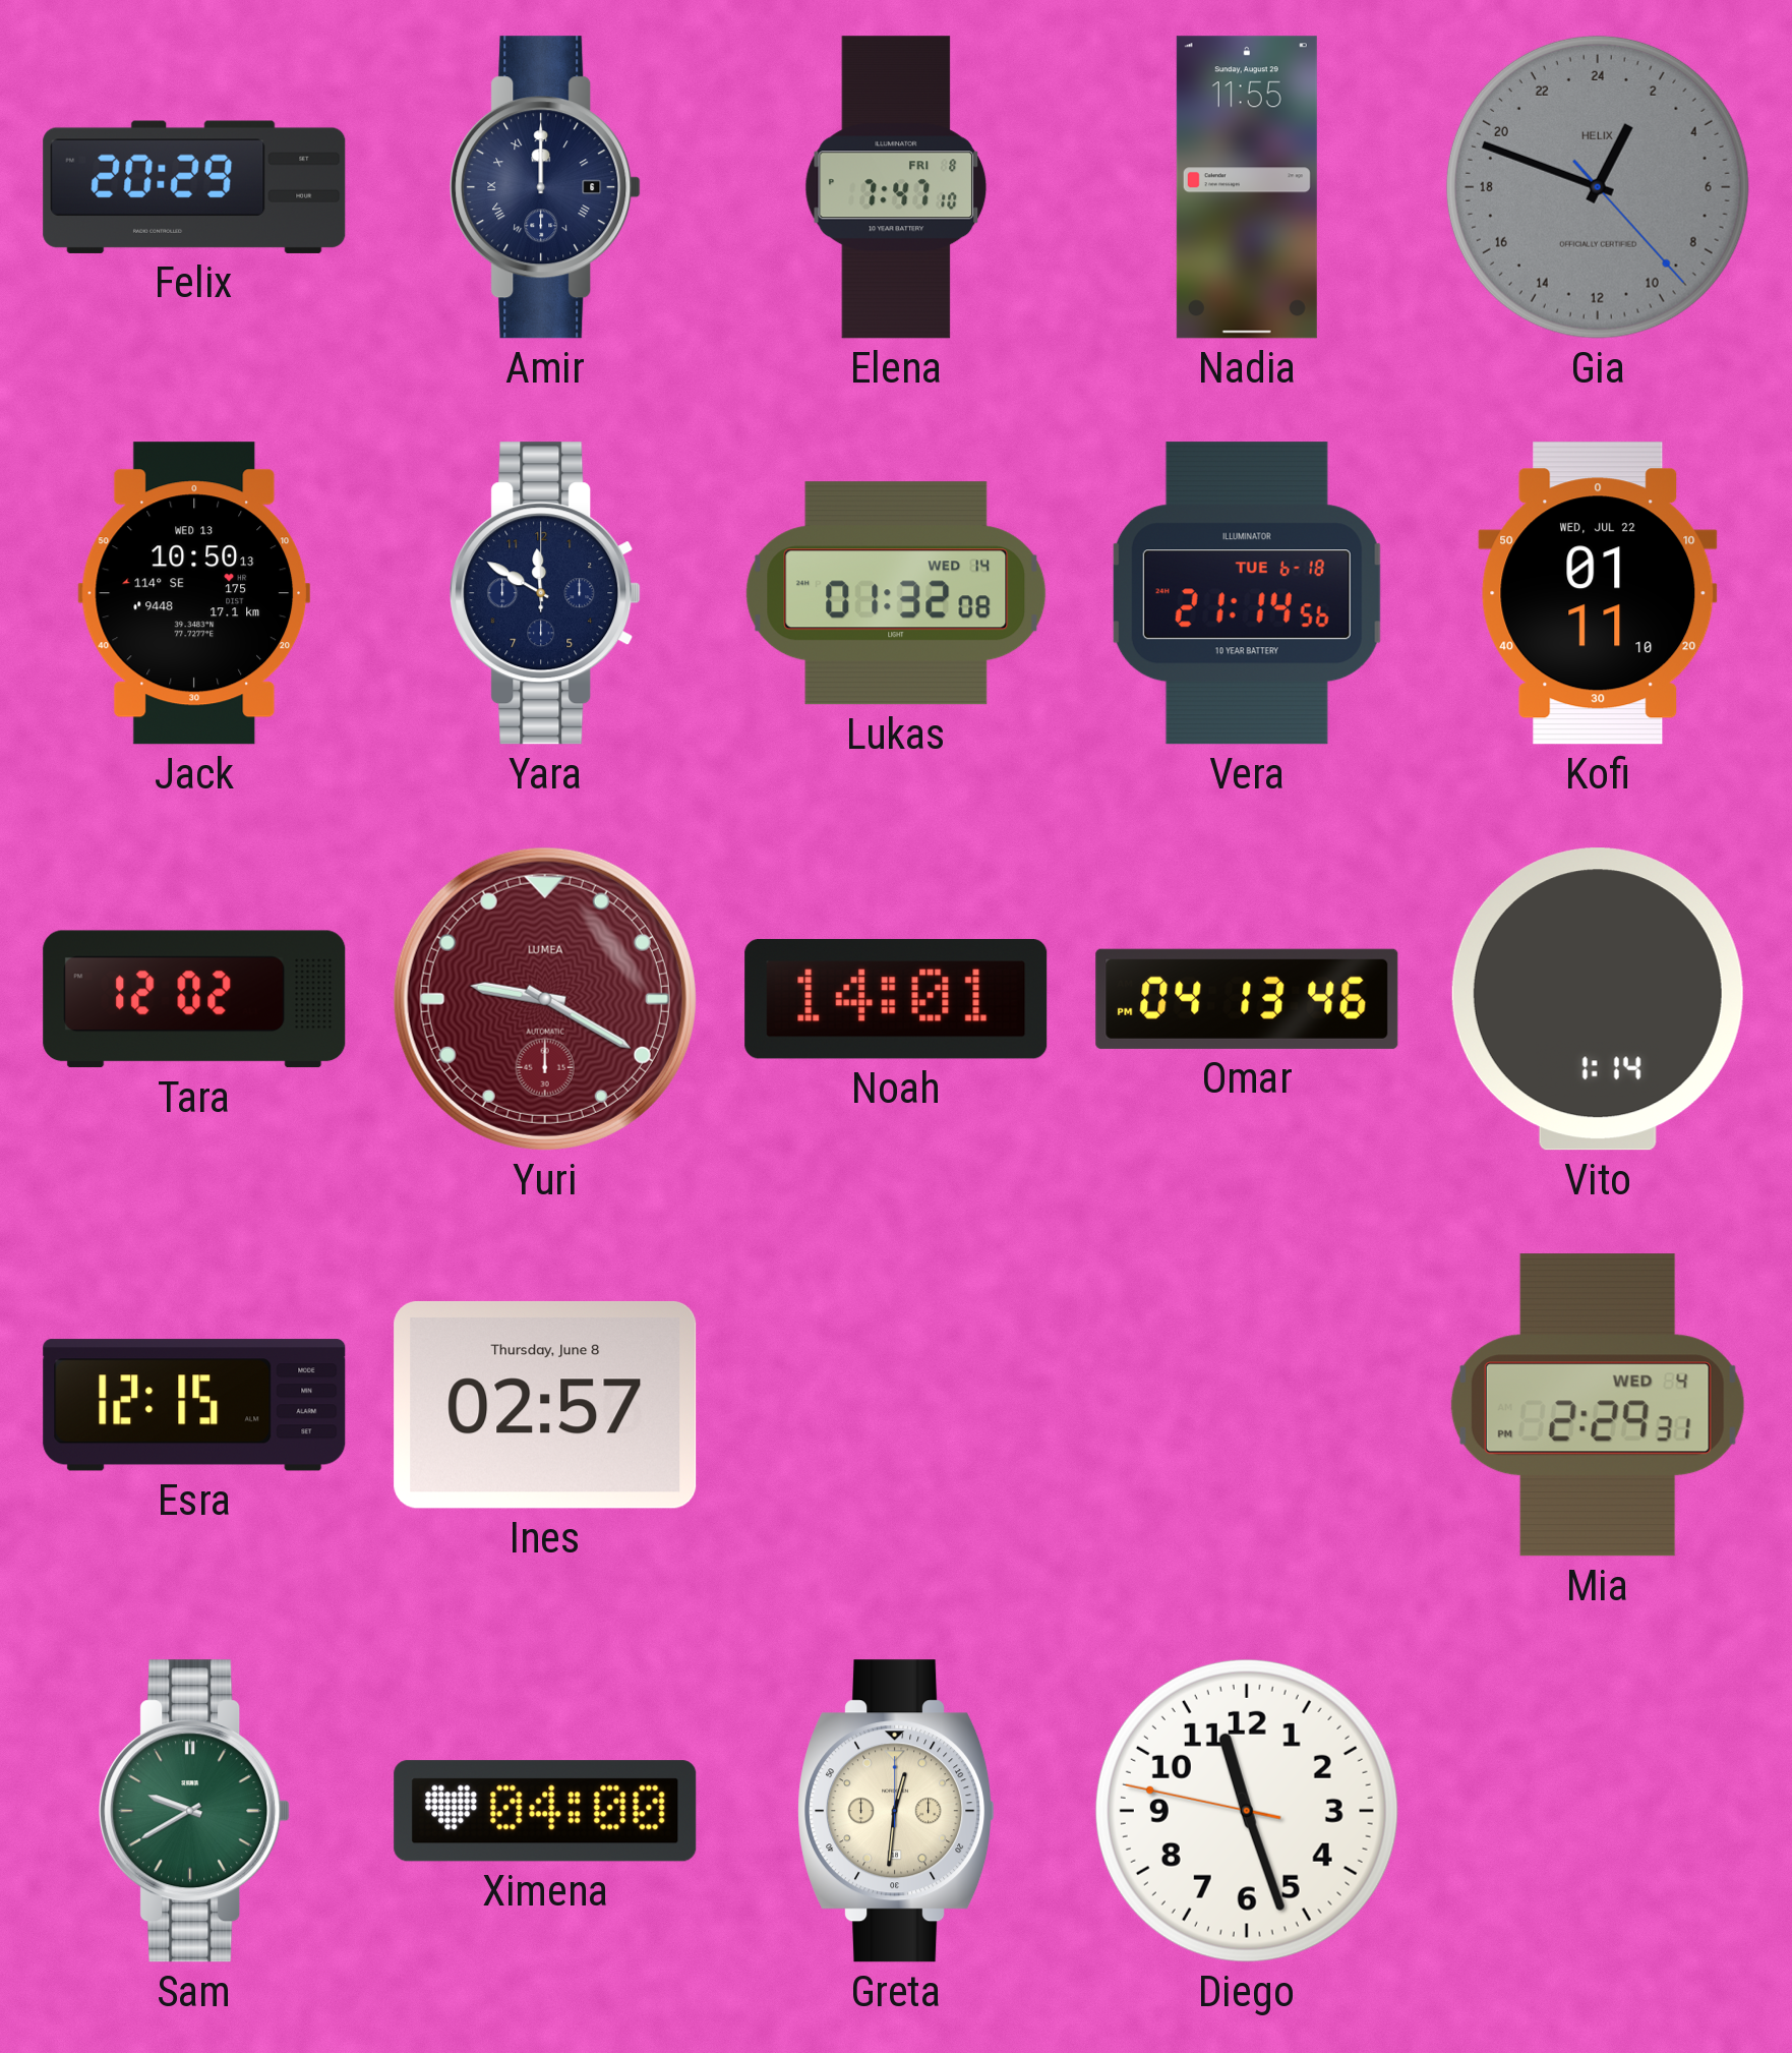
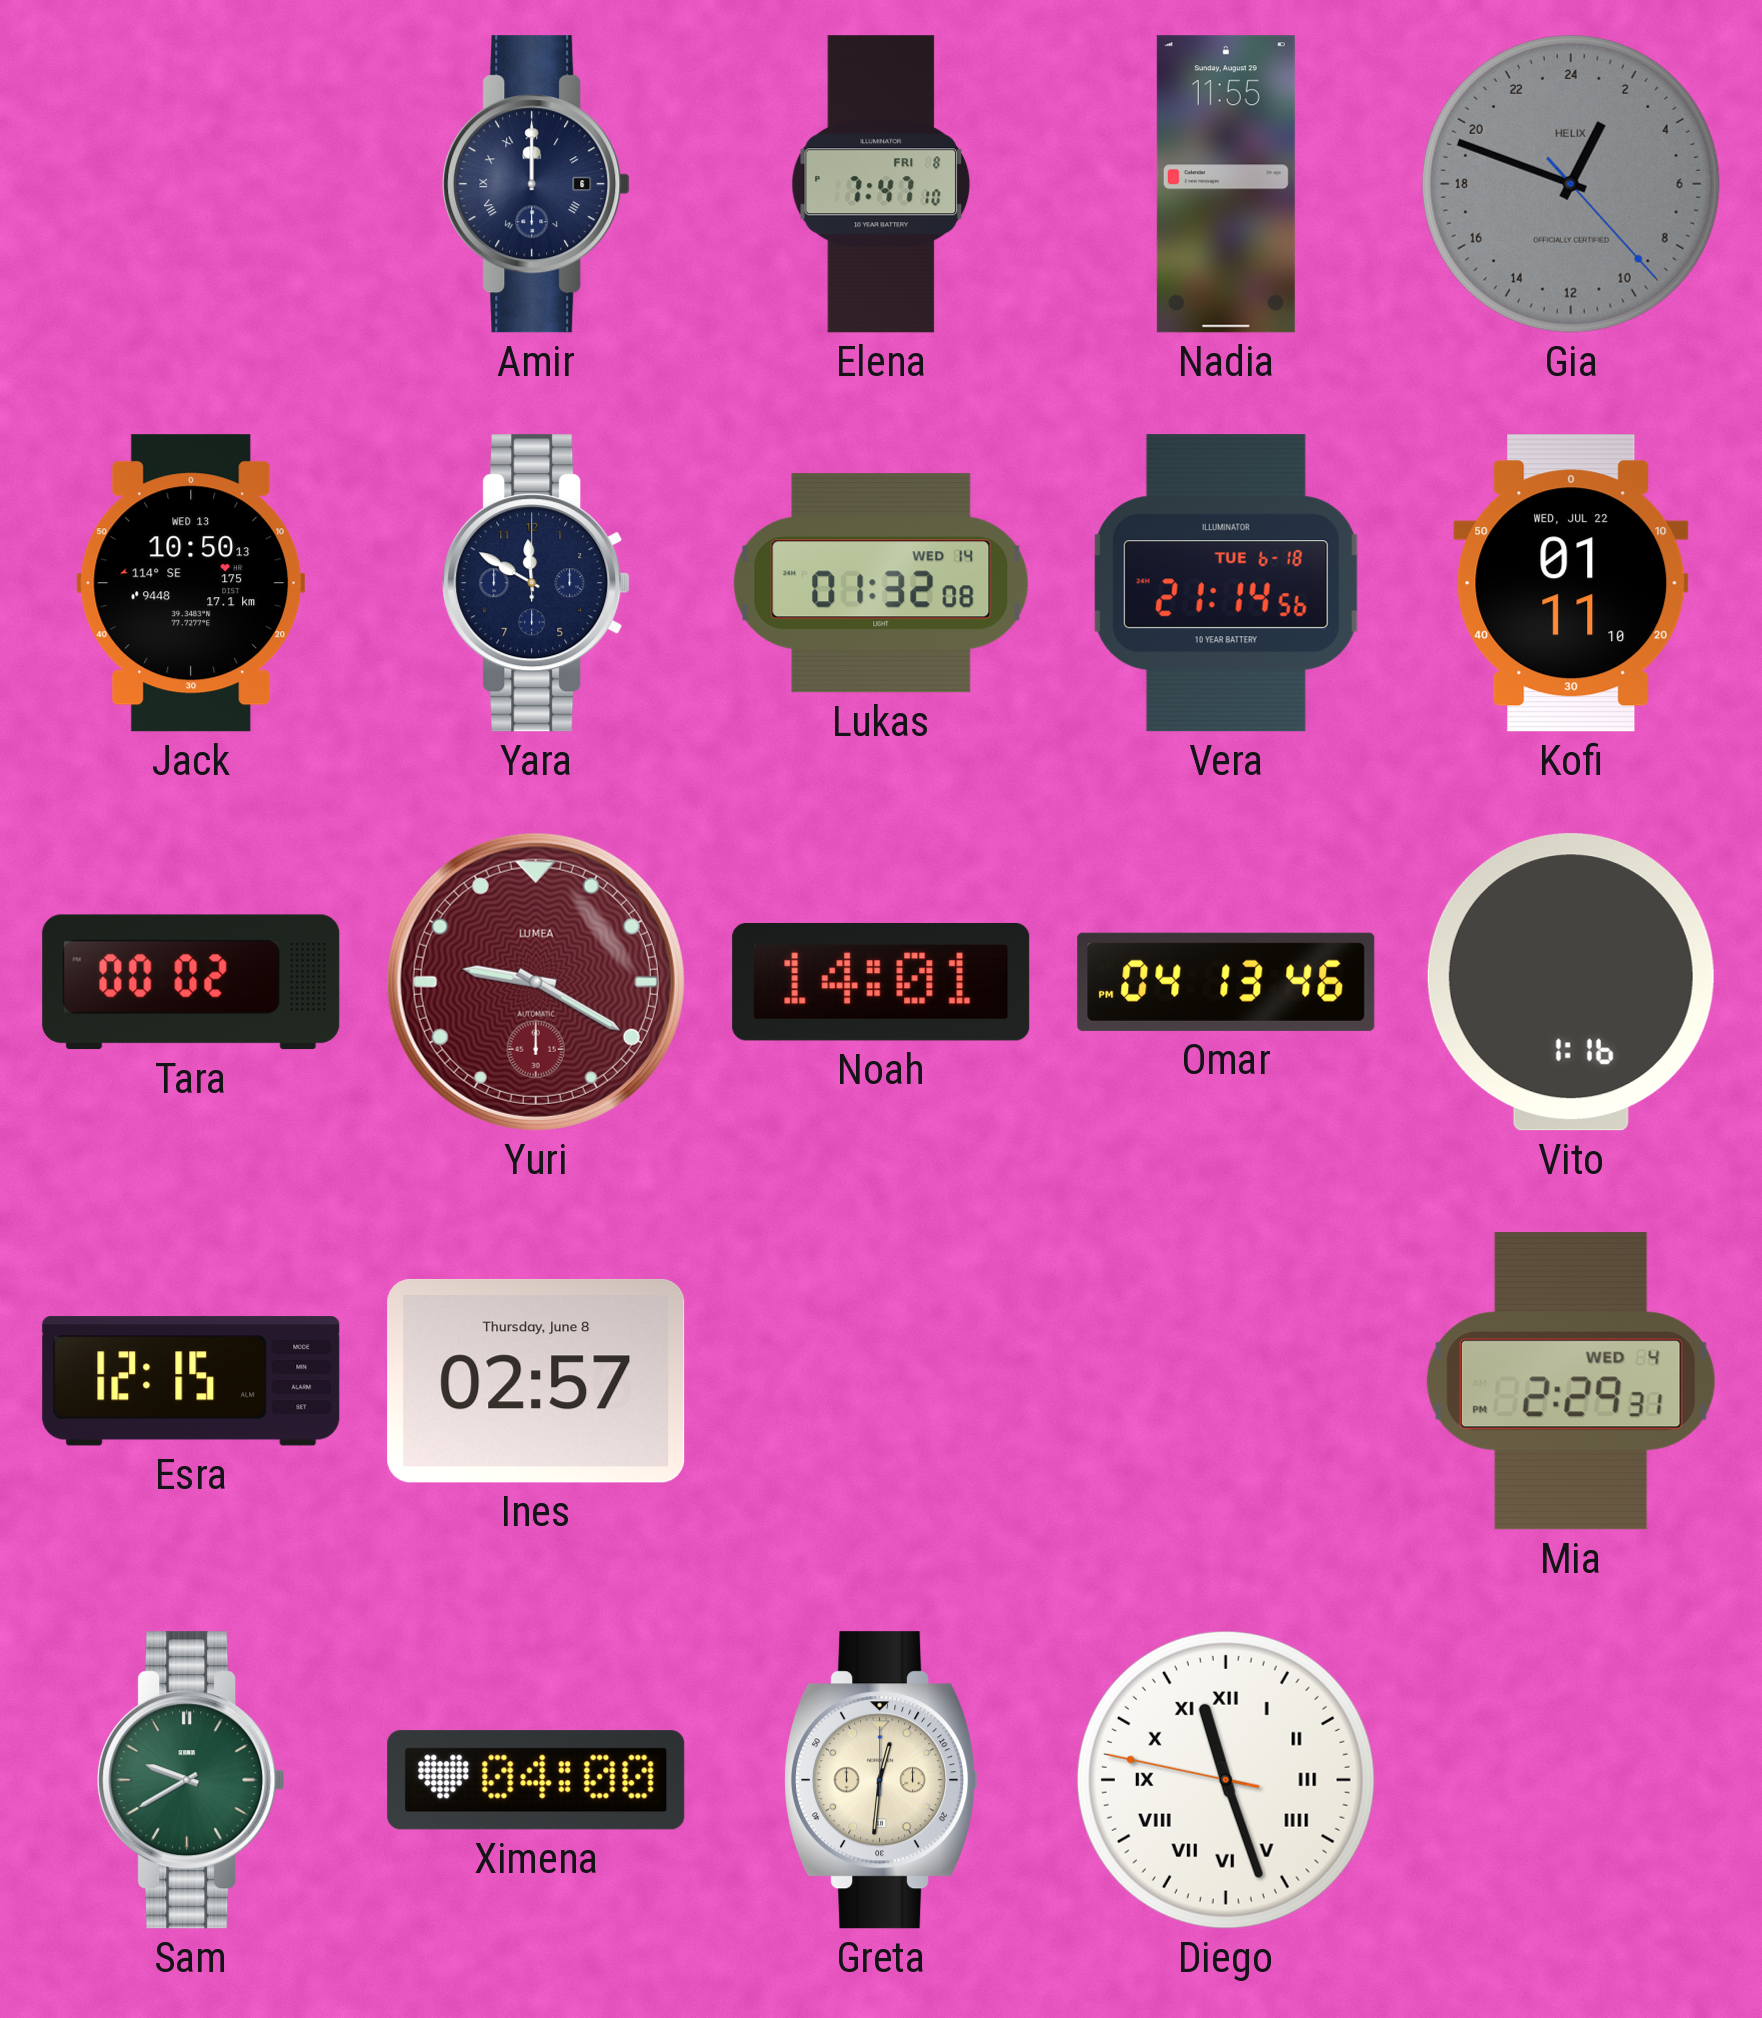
Felix: 20:29 -> none
Tara: 12:02 -> 00:02
Vito: 1:14 -> 1:16
Diego numerals: Arabic -> Roman
